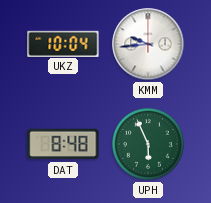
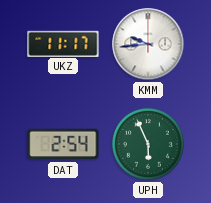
UKZ: 10:04 -> 11:17
DAT: 8:48 -> 2:54
